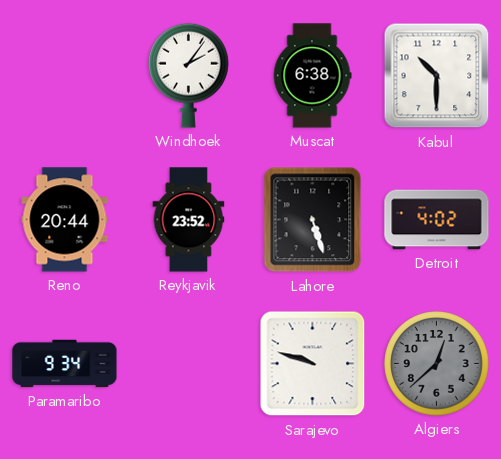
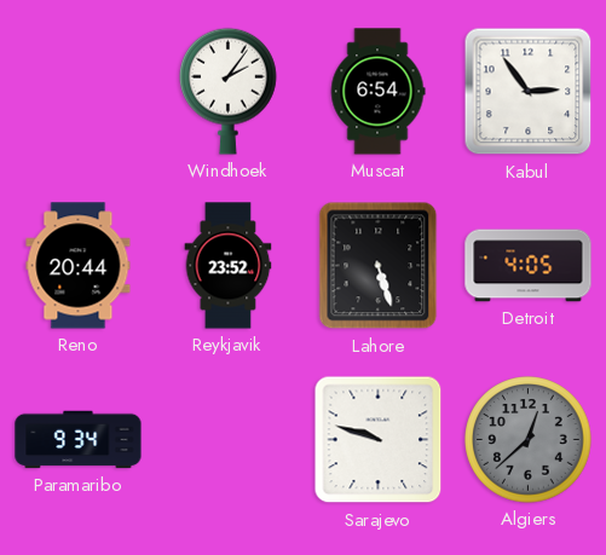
Muscat: 6:38 -> 6:54
Kabul: 10:30 -> 2:54
Detroit: 4:02 -> 4:05
